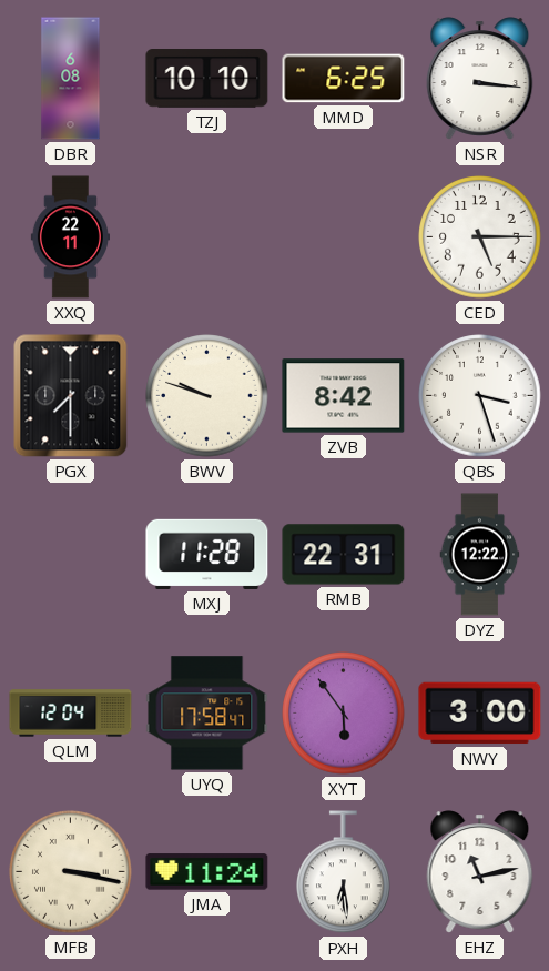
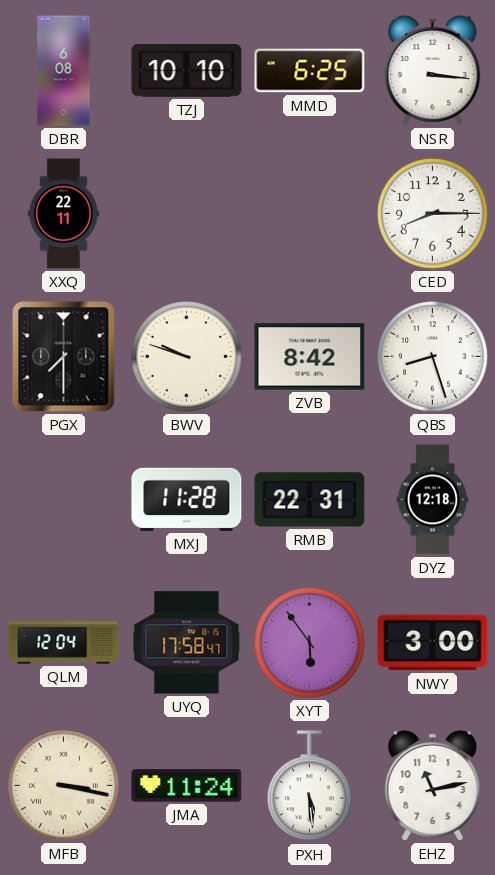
CED: 5:15 -> 8:15
QBS: 3:27 -> 8:27
DYZ: 12:22 -> 12:18
PXH: 6:29 -> 5:29
